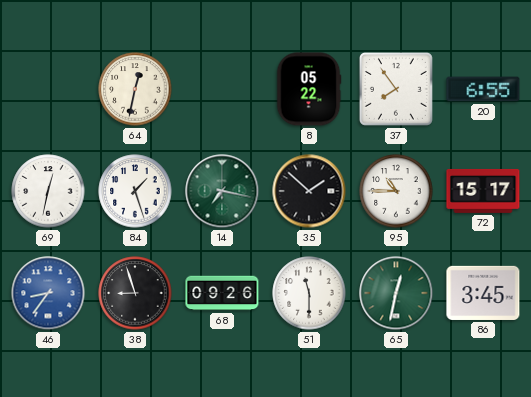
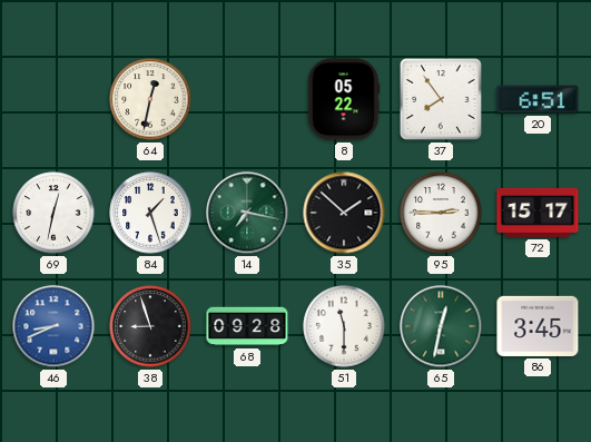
20: 6:55 -> 6:51
95: 10:45 -> 2:45
46: 8:36 -> 8:41
68: 09:26 -> 09:28
